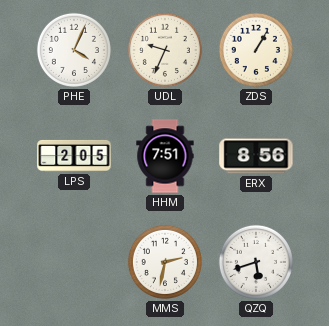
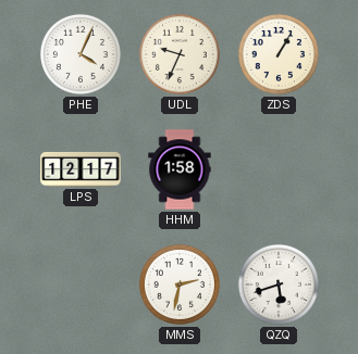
LPS: 2:05 -> 12:17
HHM: 7:51 -> 1:58
ERX: 8:56 -> none
